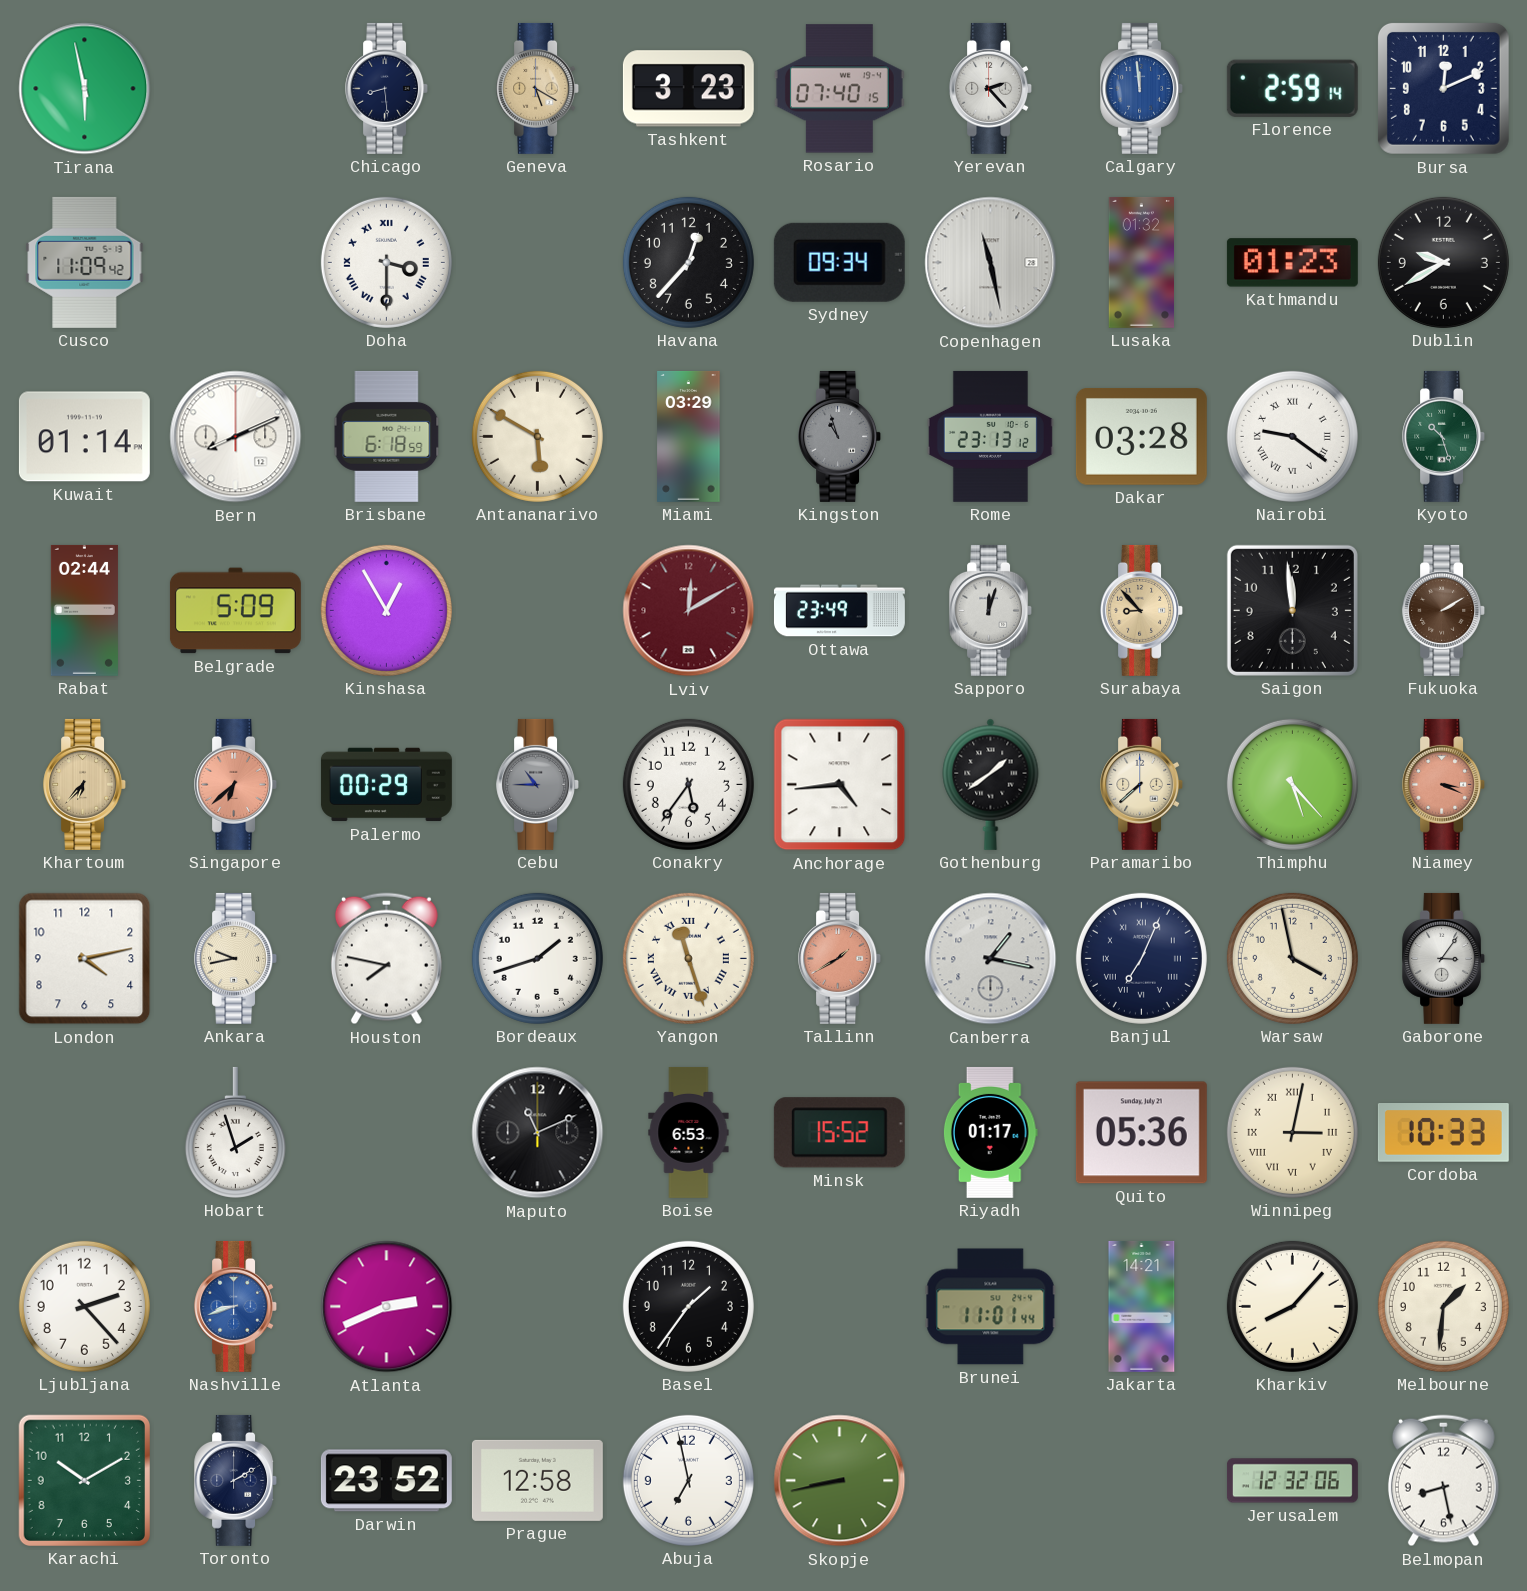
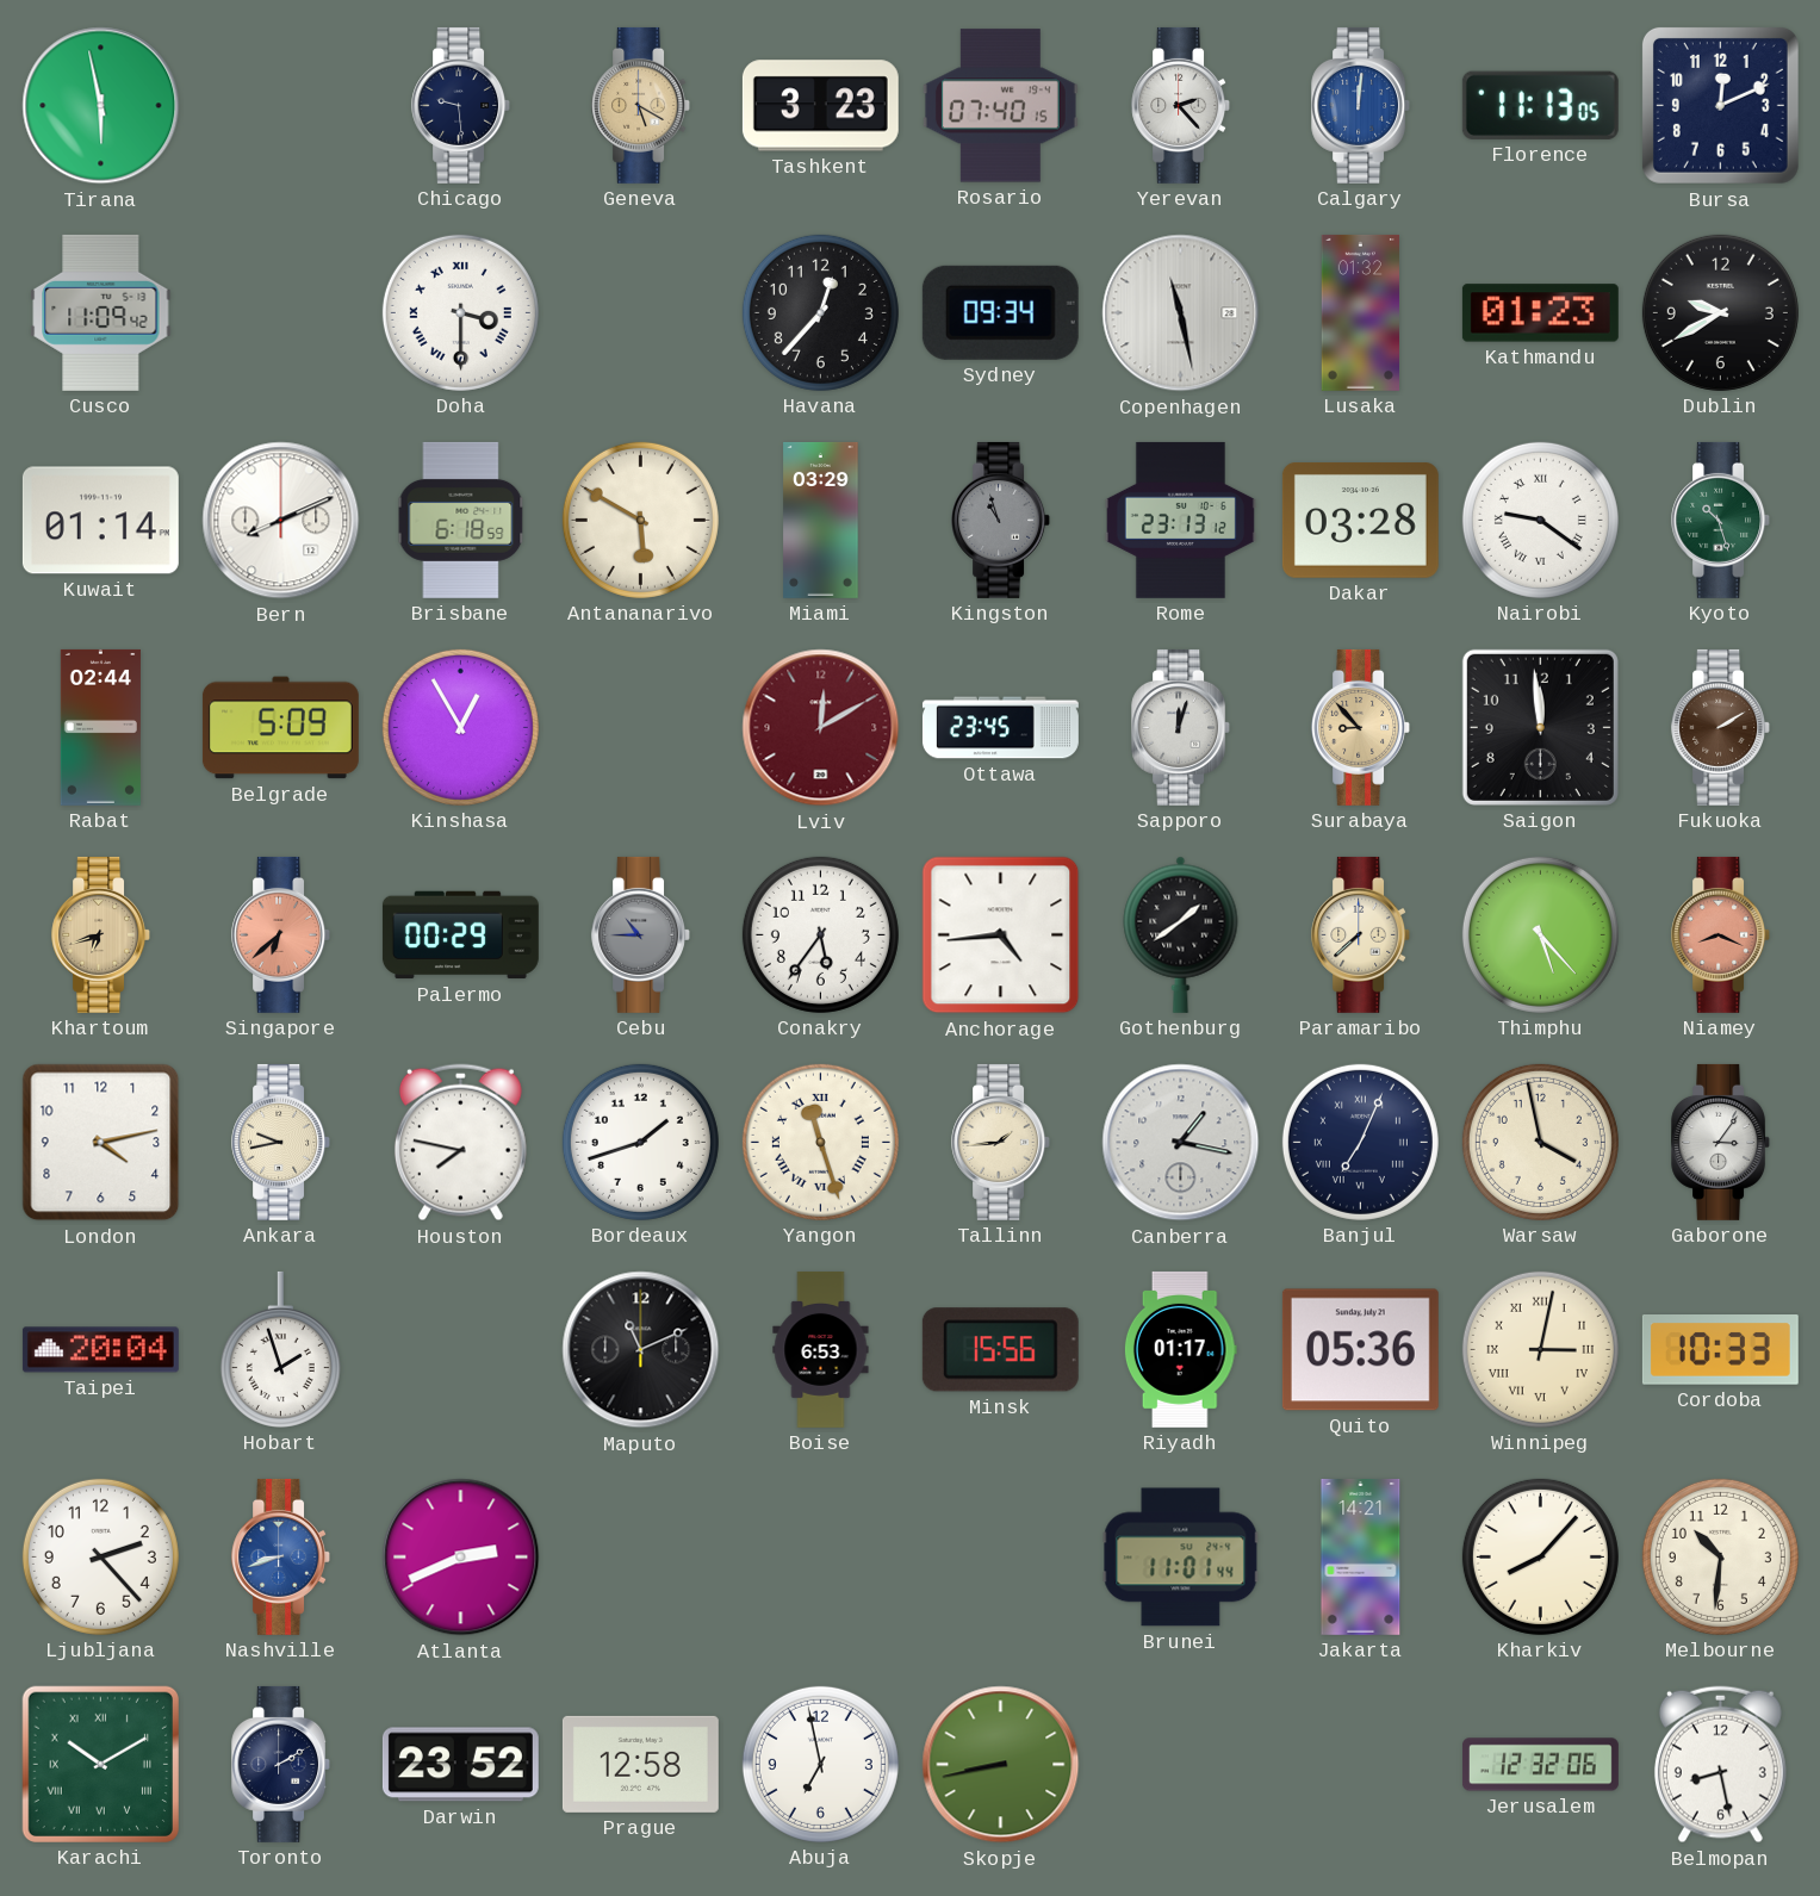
Chicago: 8:29 -> 9:29
Calgary: 11:59 -> 12:01
Florence: 2:59 -> 11:13
Ottawa: 23:49 -> 23:45
Khartoum: 6:37 -> 6:42
Niamey: 3:19 -> 8:19
Tallinn: 1:40 -> 1:44
Tallinn dial: salmon -> cream
Taipei: none -> 20:04
Minsk: 15:52 -> 15:56
Basel: 1:36 -> none
Melbourne: 1:31 -> 10:31
Karachi numerals: Arabic -> Roman
